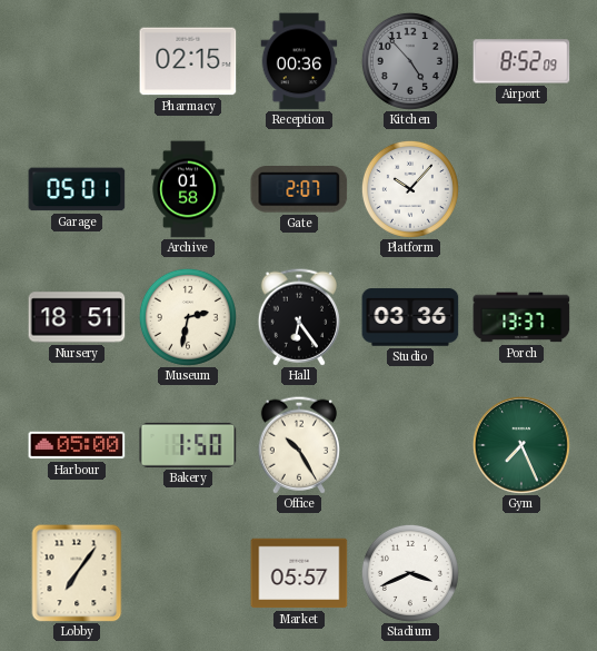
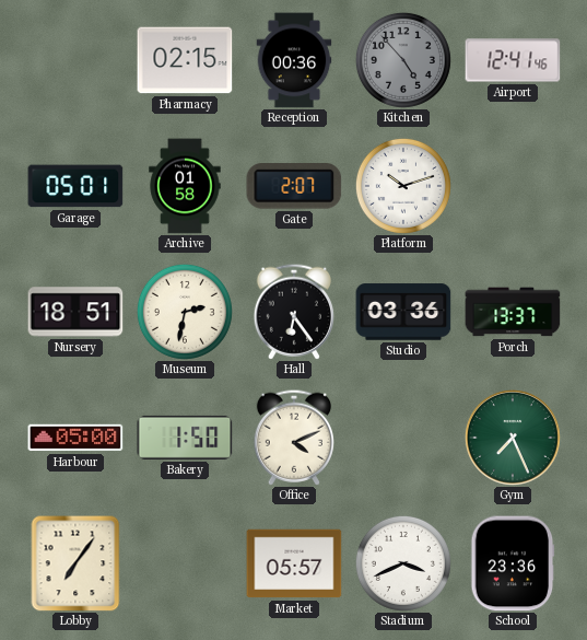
Airport: 8:52 -> 12:41
Platform: 10:07 -> 10:12
Office: 10:25 -> 4:11
School: none -> 23:36
